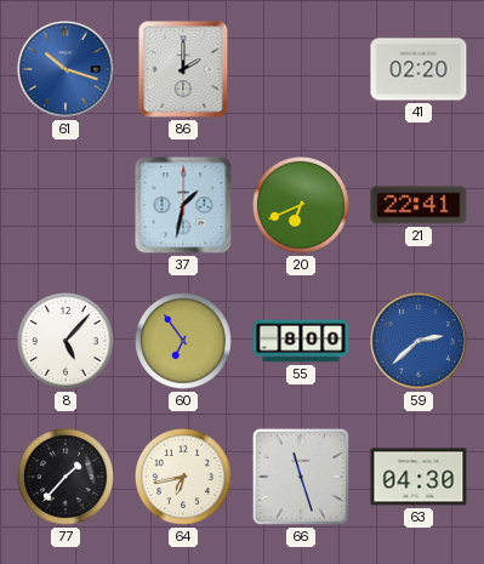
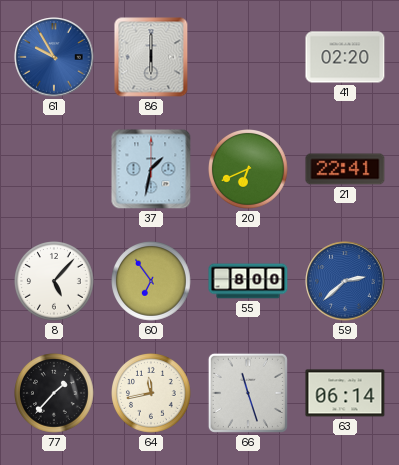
61: 10:18 -> 9:55
86: 2:00 -> 6:00
64: 6:43 -> 11:43
63: 04:30 -> 06:14
